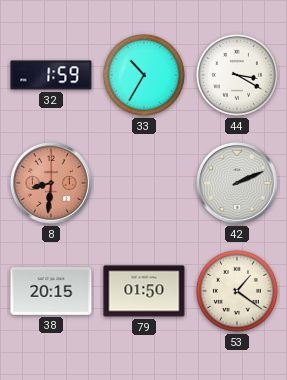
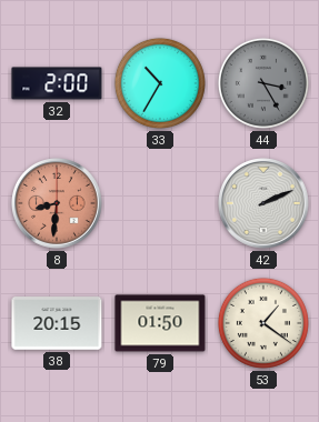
32: 1:59 -> 2:00
44: 3:20 -> 3:25
44 dial: white -> grey
